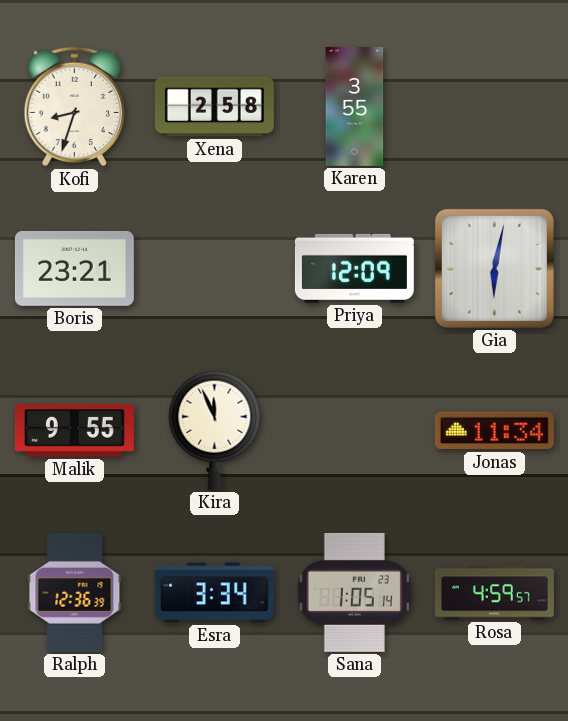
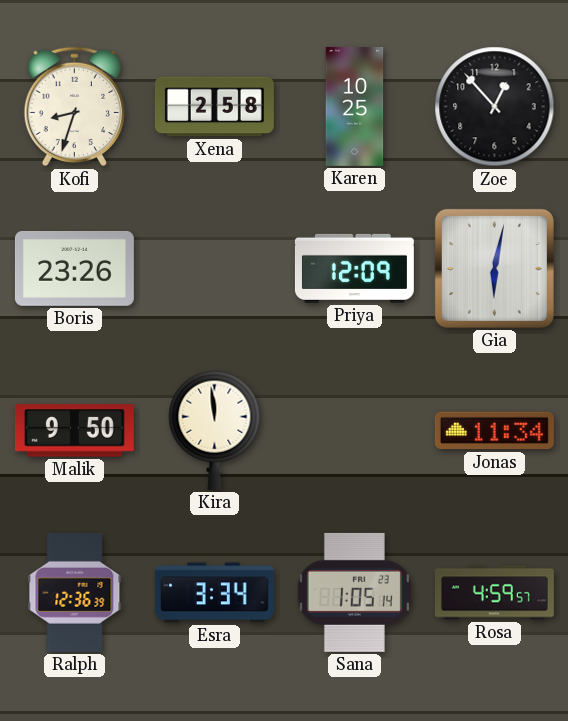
Karen: 3:55 -> 10:25
Zoe: none -> 12:53
Boris: 23:21 -> 23:26
Malik: 9:55 -> 9:50
Kira: 11:56 -> 11:59
